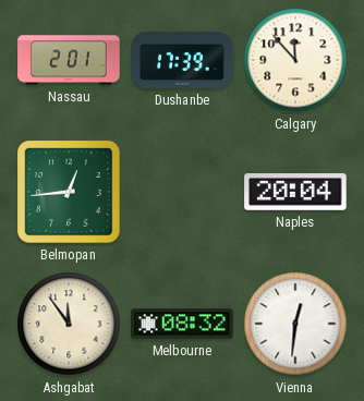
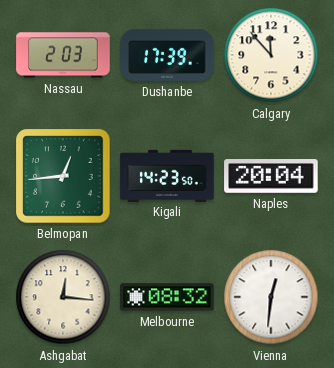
Nassau: 2:01 -> 2:03
Kigali: none -> 14:23
Ashgabat: 11:54 -> 12:16
